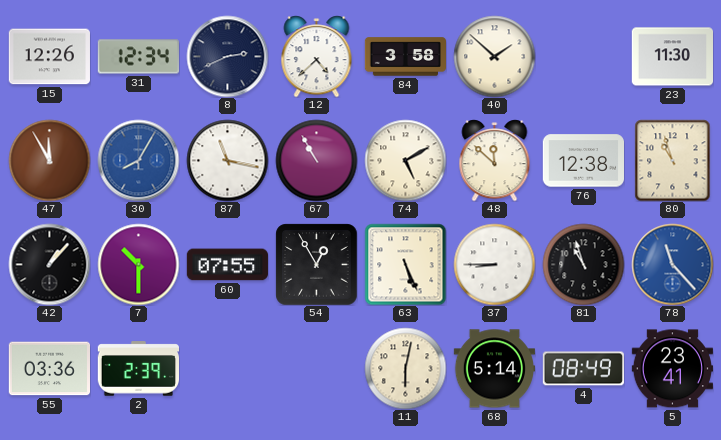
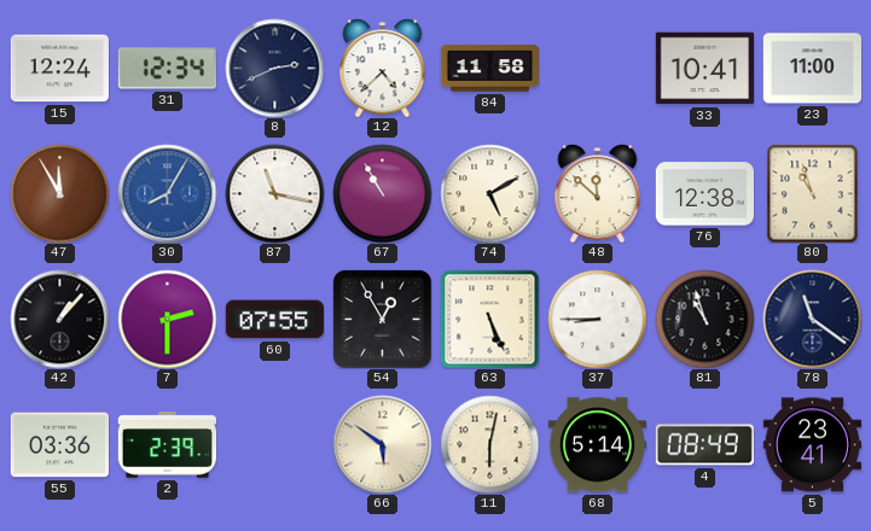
15: 12:26 -> 12:24
84: 3:58 -> 11:58
40: 1:52 -> none
33: none -> 10:41
23: 11:30 -> 11:00
7: 10:30 -> 2:30
78: 11:23 -> 11:21
78 dial: blue -> navy
66: none -> 5:51
